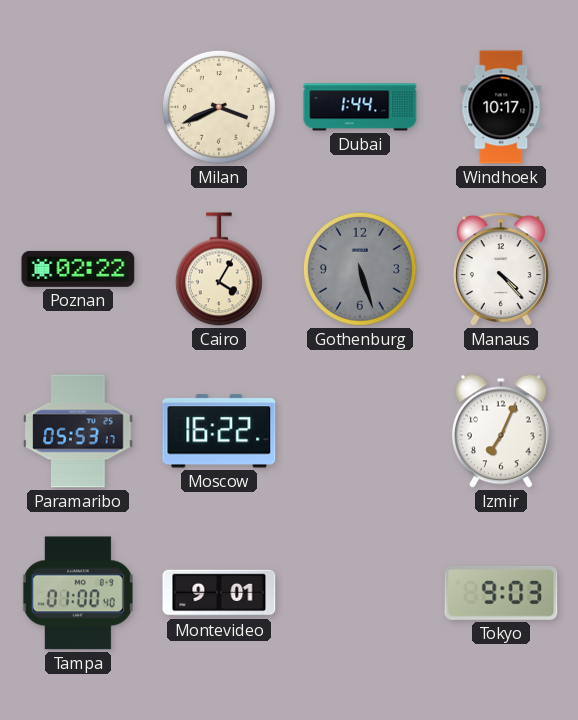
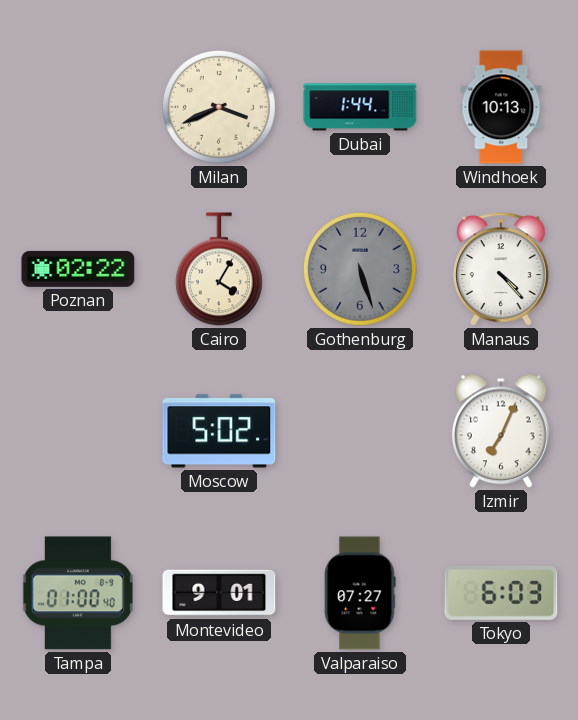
Windhoek: 10:17 -> 10:13
Paramaribo: 05:53 -> none
Moscow: 16:22 -> 5:02
Valparaiso: none -> 07:27
Tokyo: 9:03 -> 6:03
